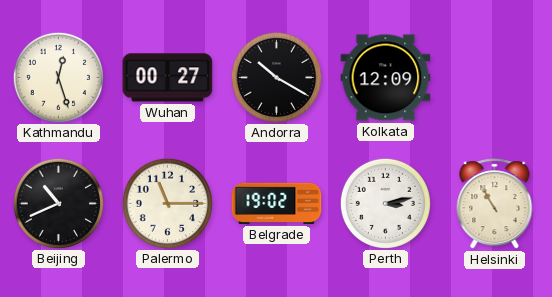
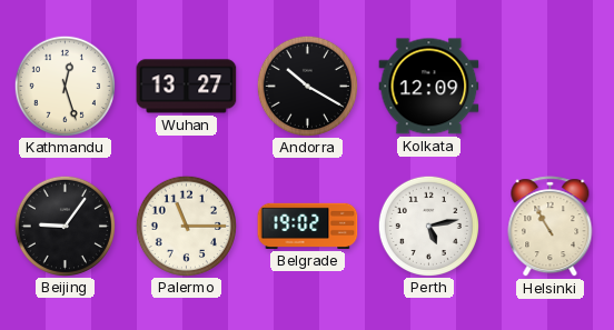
Wuhan: 00:27 -> 13:27
Beijing: 10:41 -> 9:06
Perth: 3:13 -> 5:13
